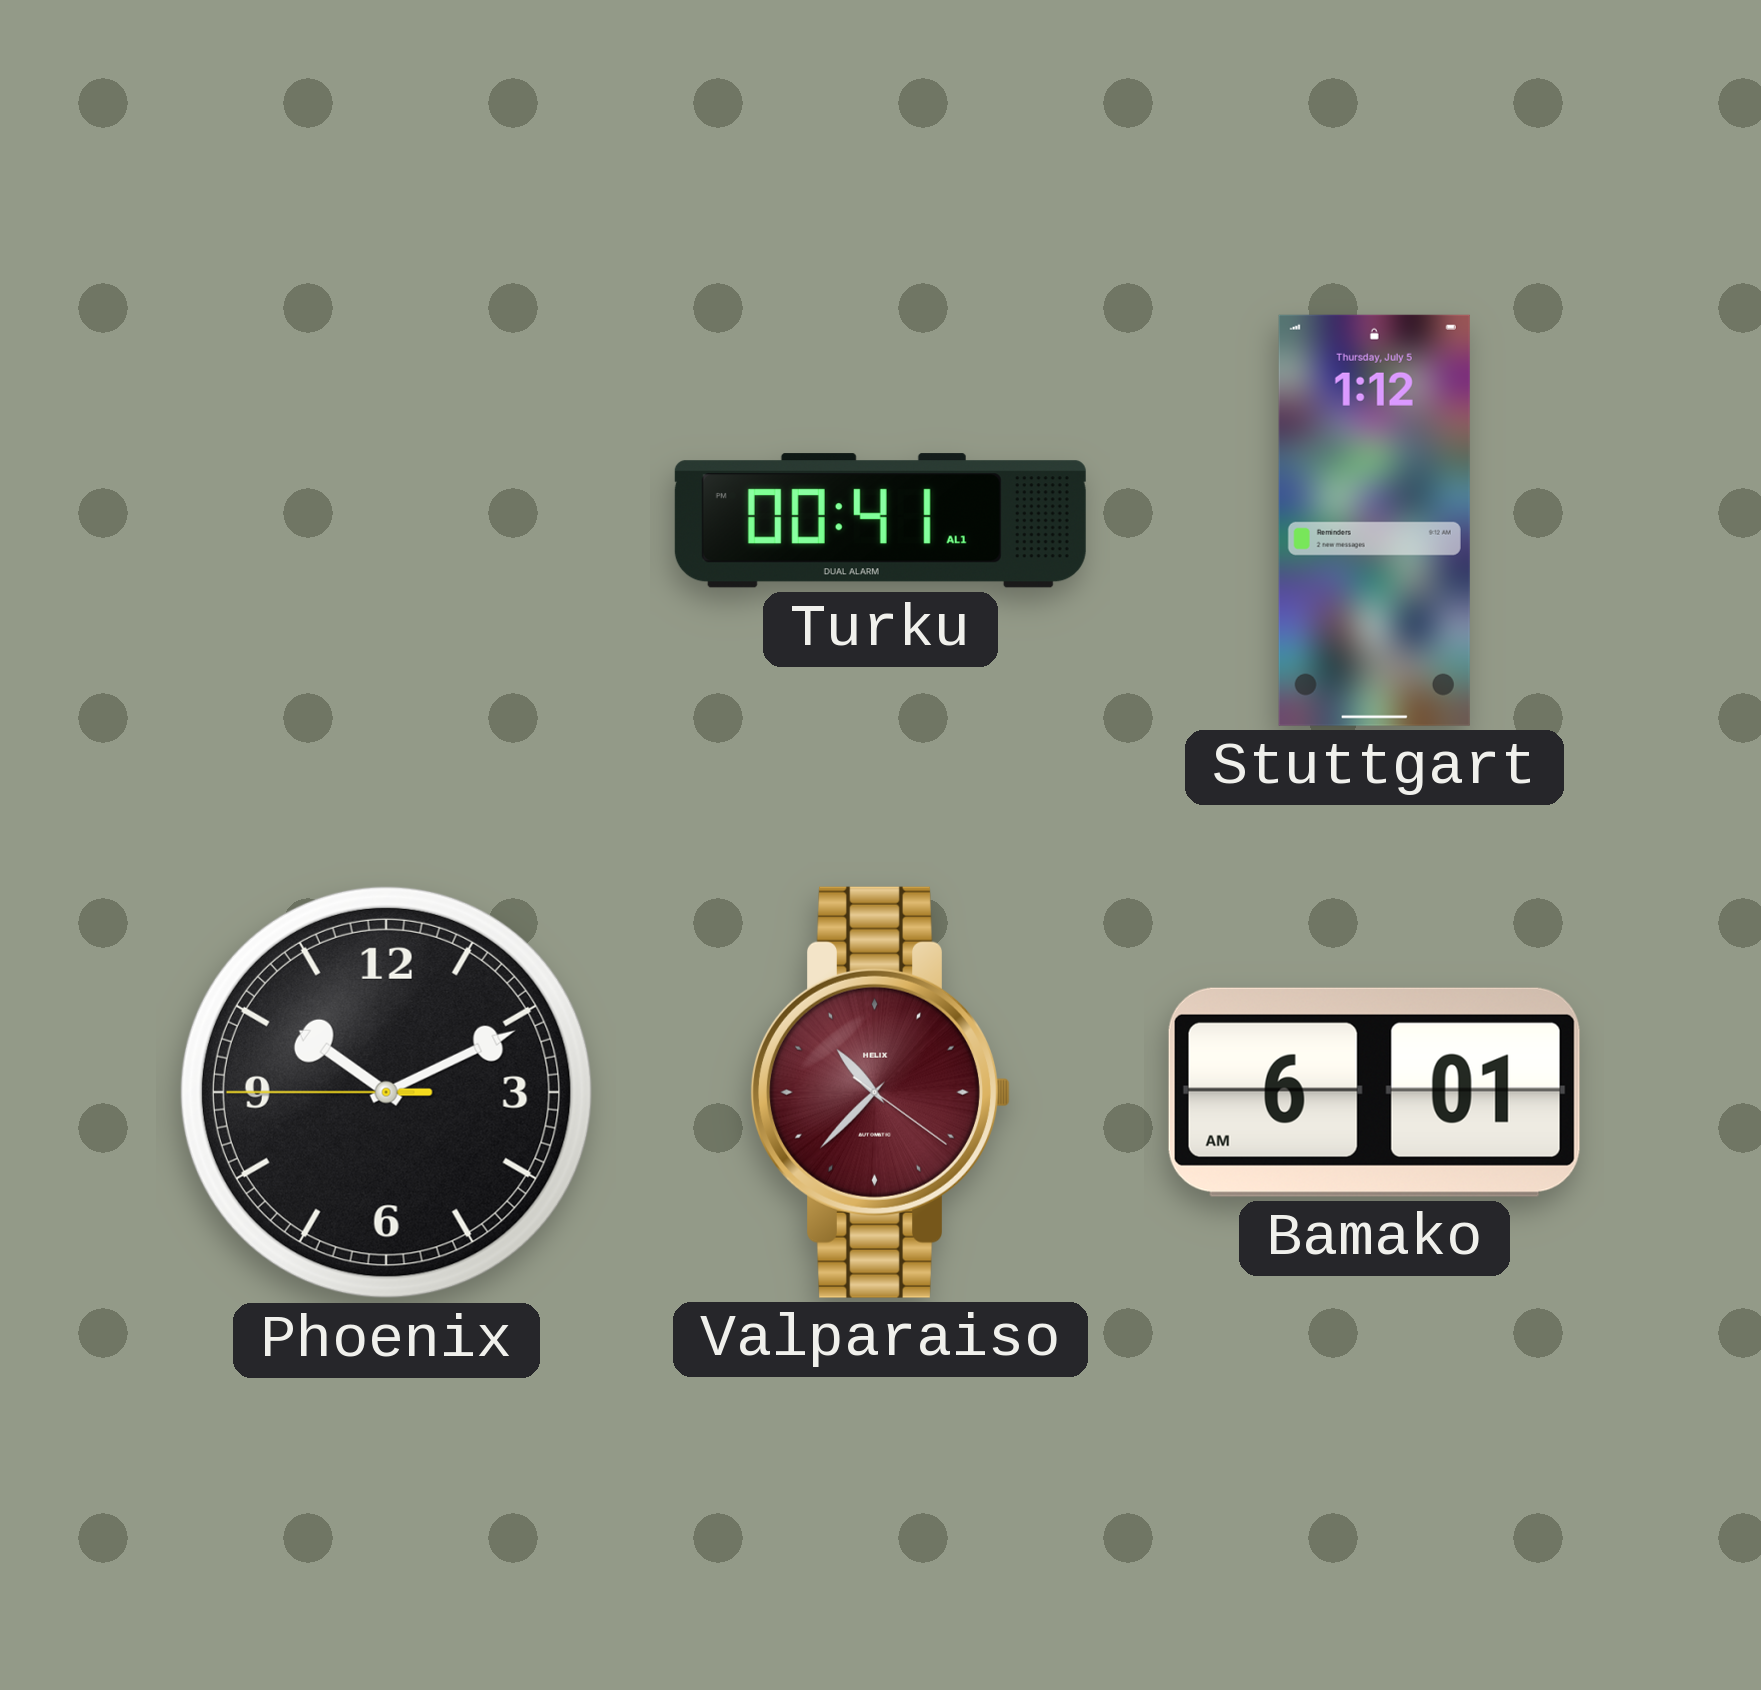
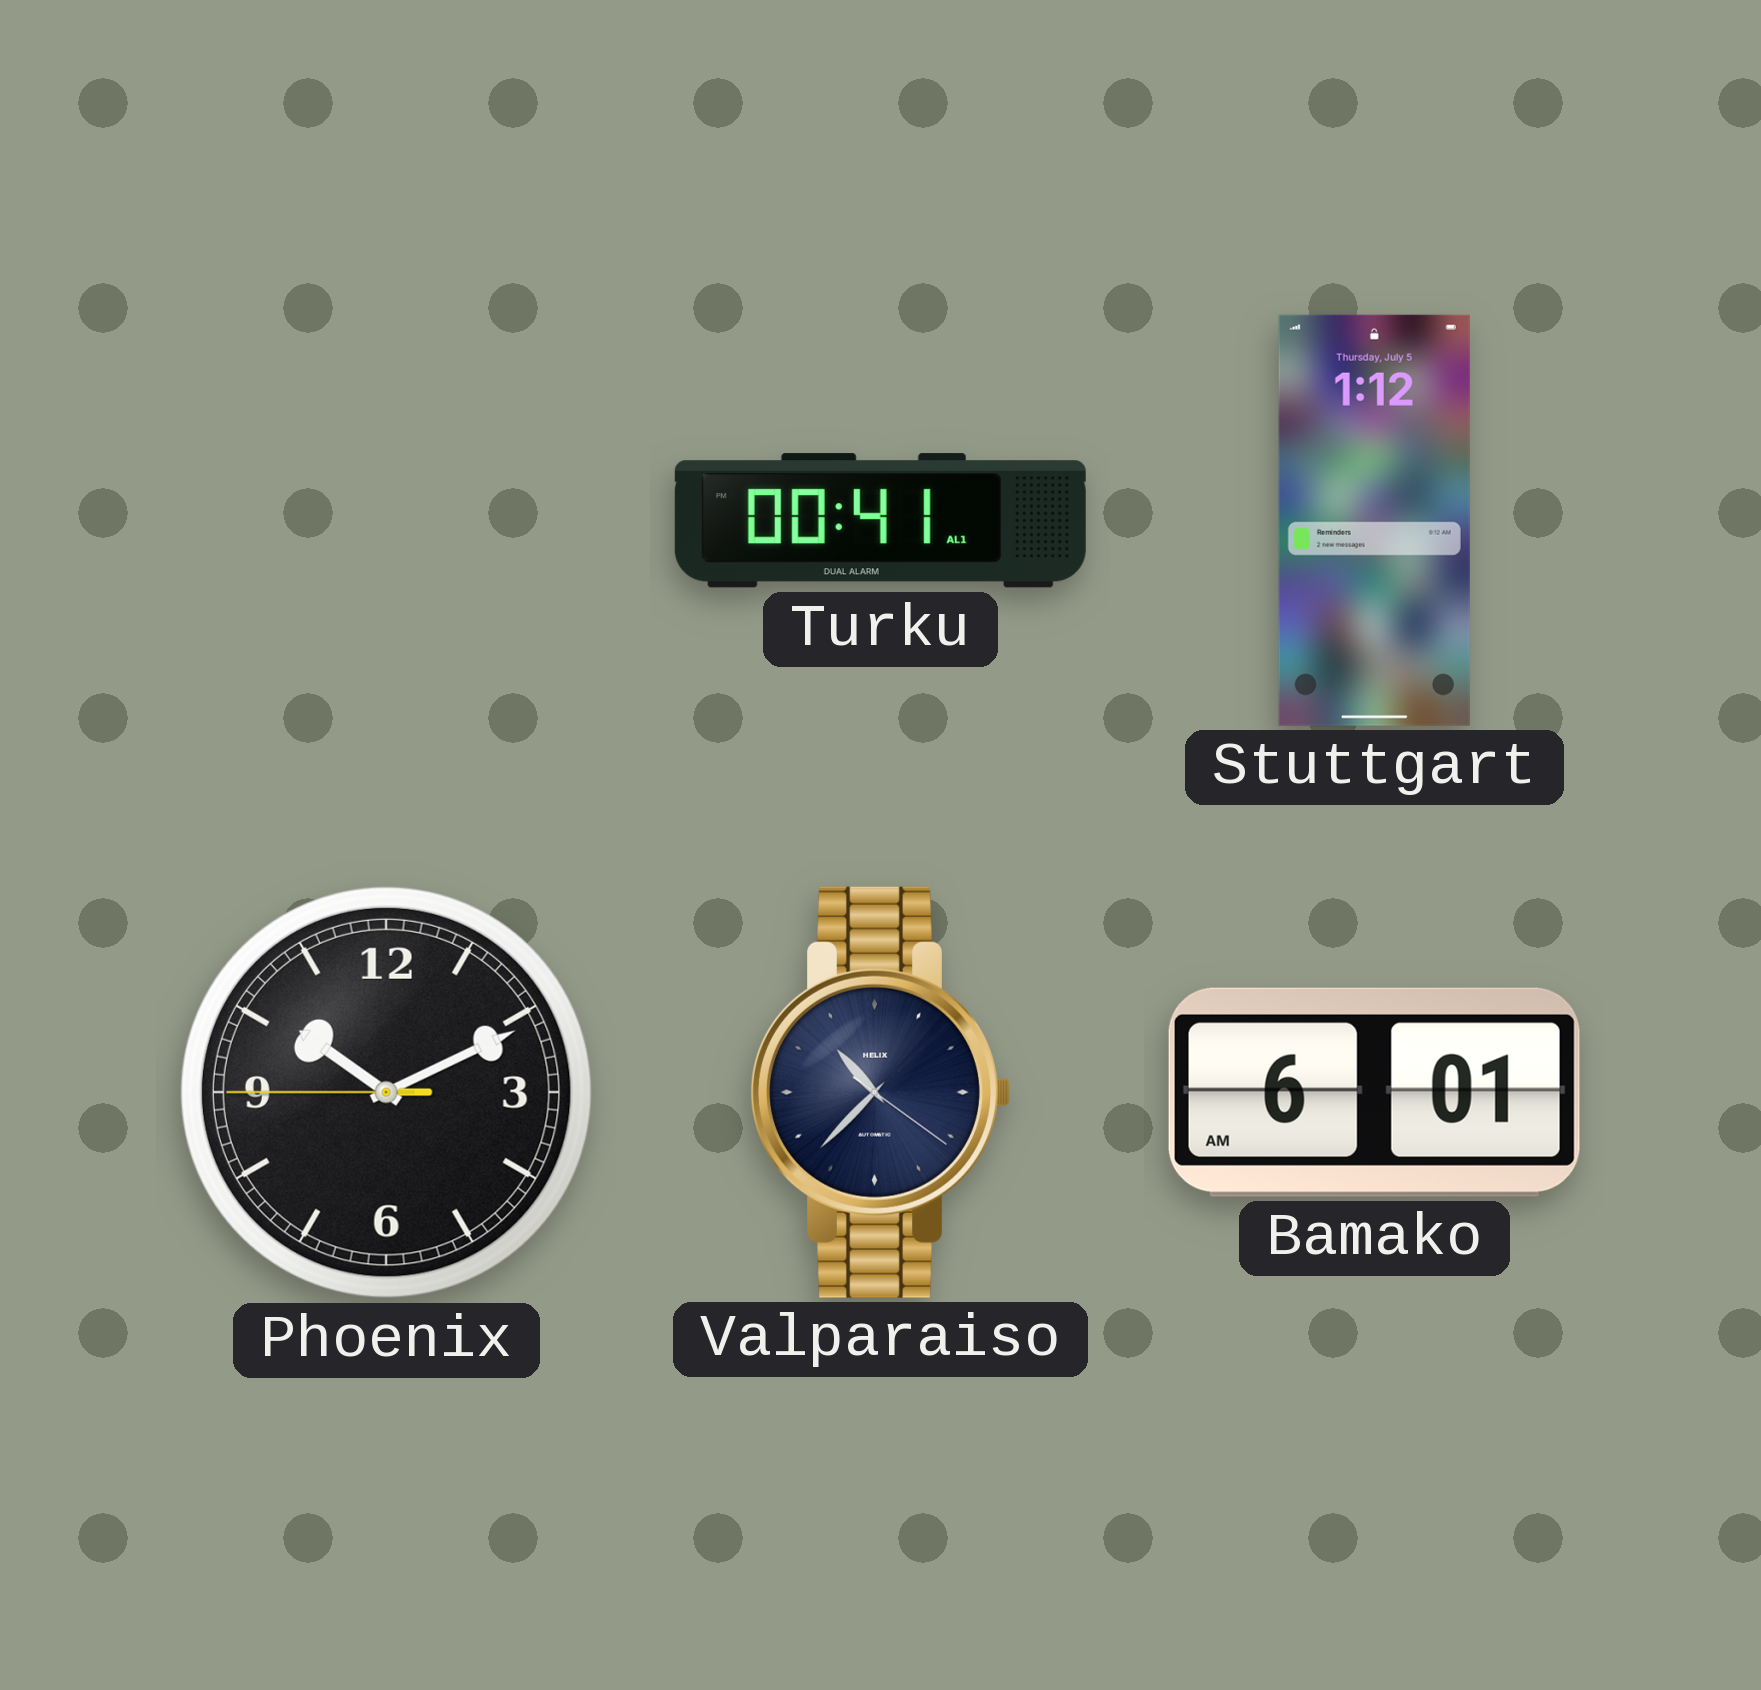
Valparaiso dial: burgundy -> navy
